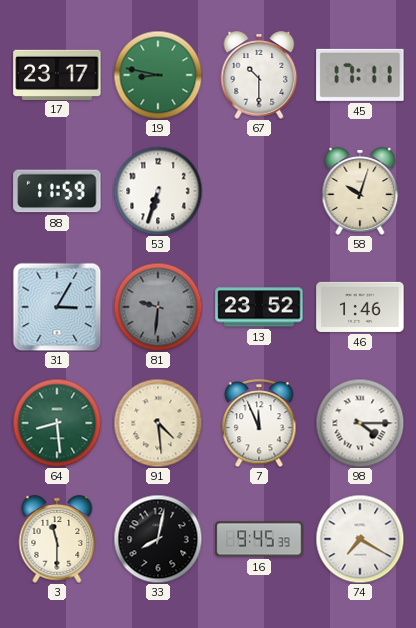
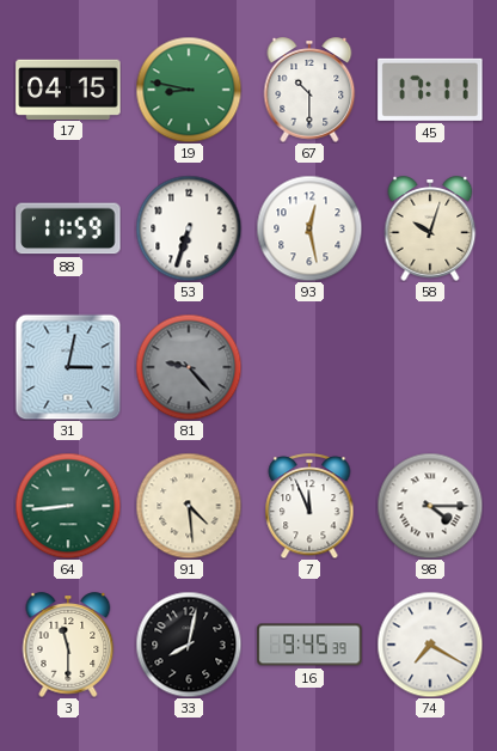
17: 23:17 -> 04:15
93: none -> 12:28
31: 3:05 -> 3:02
81: 9:31 -> 9:23
13: 23:52 -> none
46: 1:46 -> none
64: 8:29 -> 8:44
